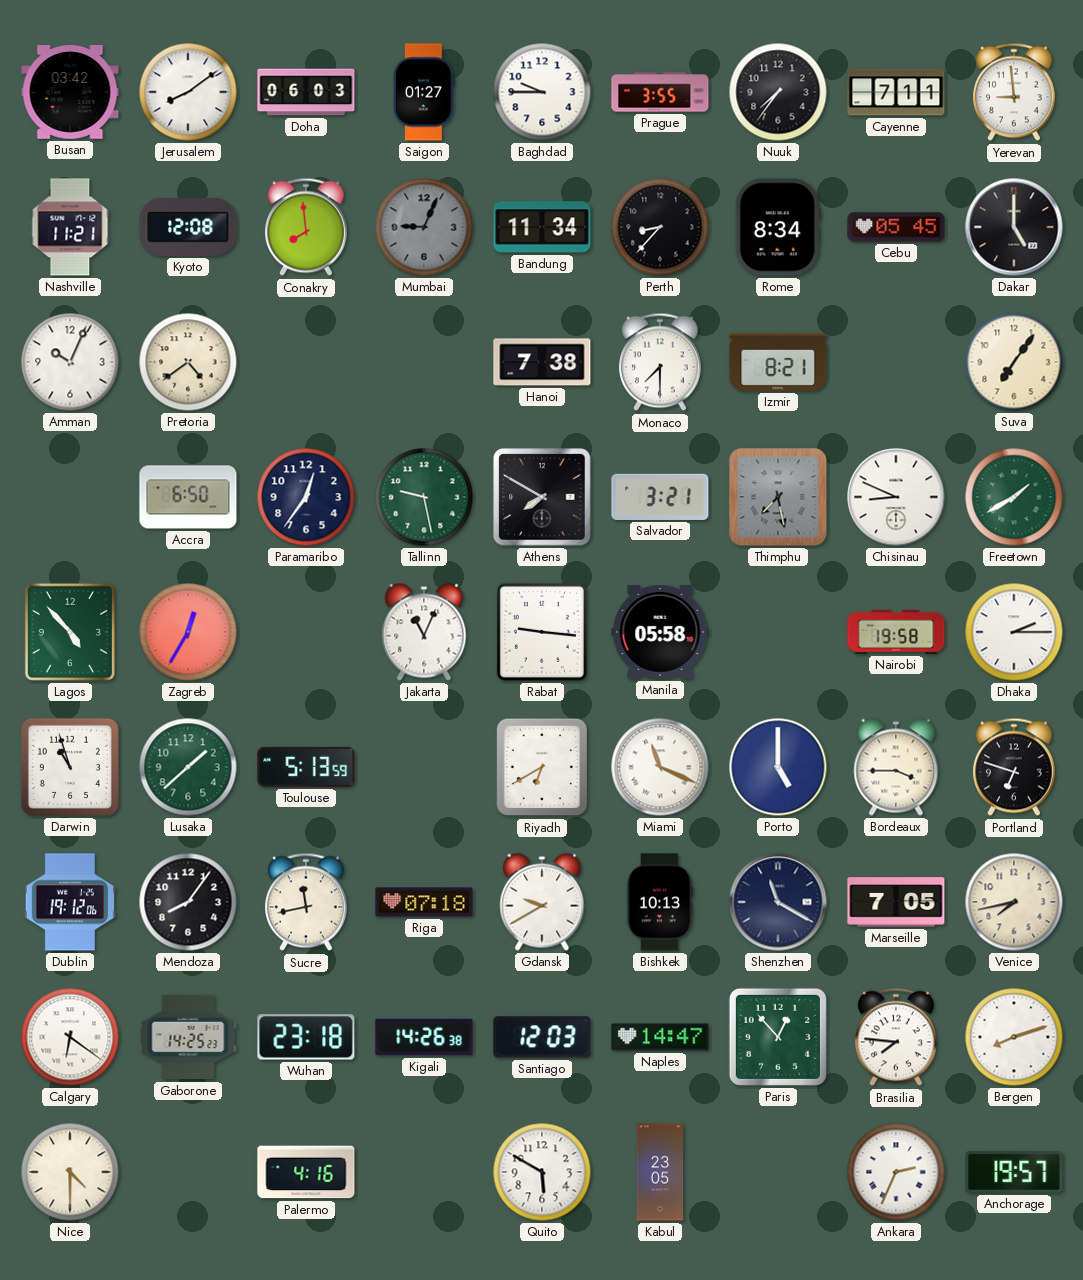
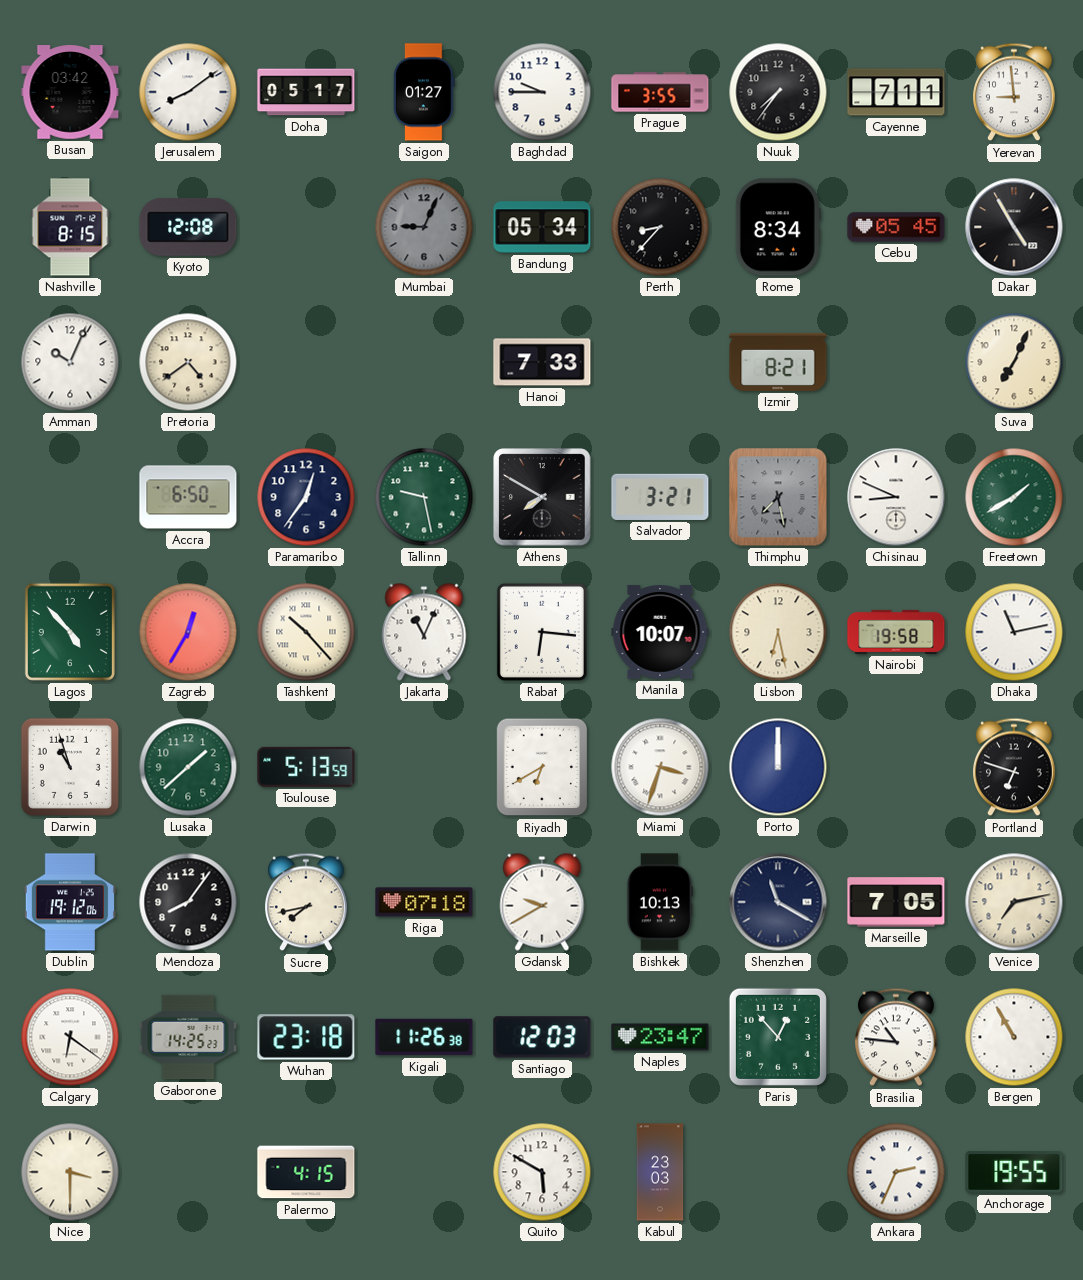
Doha: 06:03 -> 05:17
Nashville: 11:21 -> 8:15
Conakry: 7:59 -> none
Bandung: 11:34 -> 05:34
Dakar: 5:00 -> 4:55
Hanoi: 7:38 -> 7:33
Monaco: 7:30 -> none
Suva: 7:06 -> 7:04
Tashkent: none -> 10:23
Rabat: 9:16 -> 6:16
Manila: 05:58 -> 10:07
Lisbon: none -> 6:28
Dhaka: 2:15 -> 11:13
Miami: 11:19 -> 3:33
Porto: 5:00 -> 12:00
Bordeaux: 3:45 -> none
Sucre: 11:43 -> 7:43
Venice: 7:43 -> 7:13
Kigali: 14:26 -> 11:26
Naples: 14:47 -> 23:47
Brasilia: 7:46 -> 10:46
Bergen: 8:12 -> 10:55
Nice: 4:30 -> 3:30
Palermo: 4:16 -> 4:15
Kabul: 23:05 -> 23:03
Anchorage: 19:57 -> 19:55
